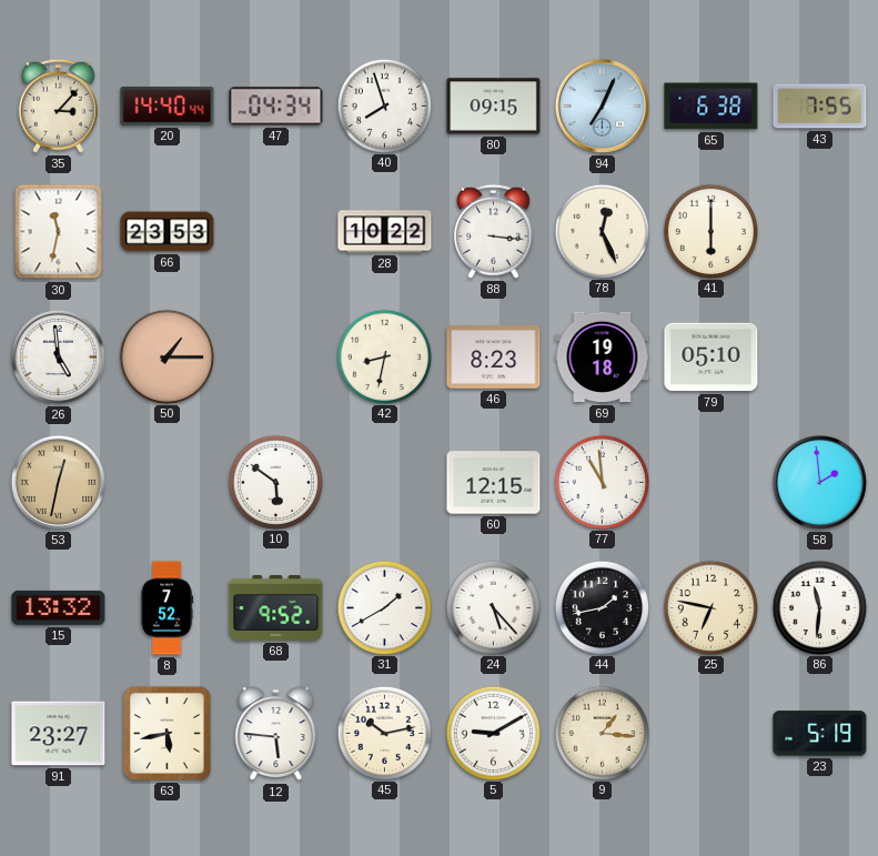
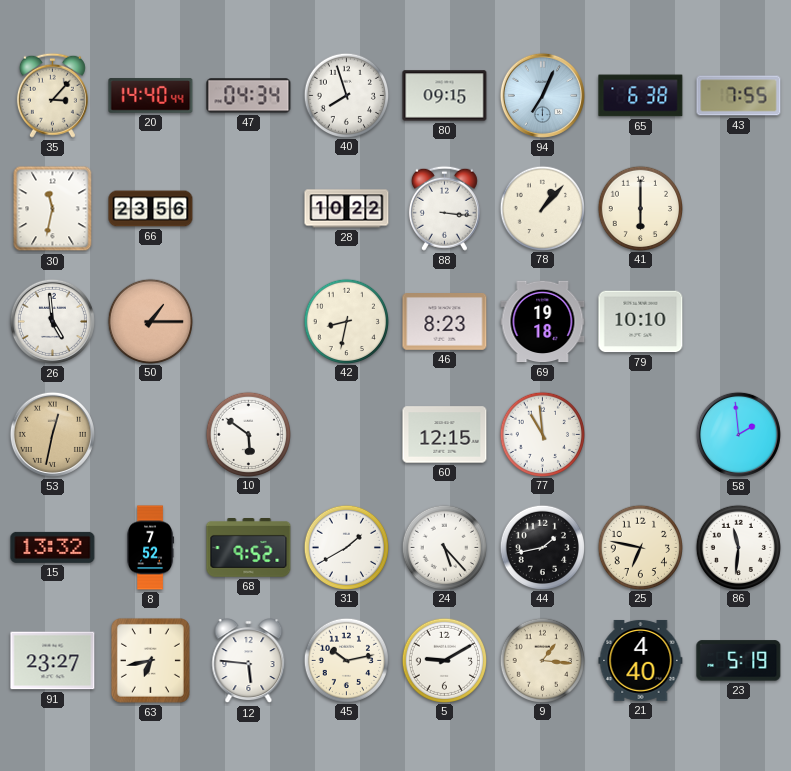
66: 23:53 -> 23:56
78: 12:26 -> 1:07
79: 05:10 -> 10:10
63: 5:43 -> 6:43
21: none -> 4:40
